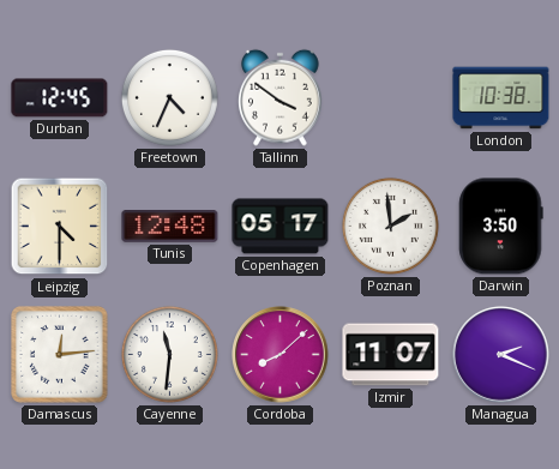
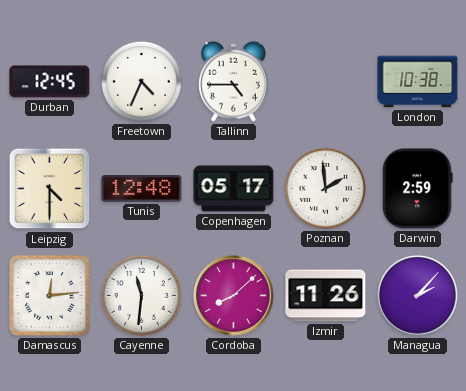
Tallinn: 3:51 -> 4:45
Darwin: 3:50 -> 2:59
Izmir: 11:07 -> 11:26
Managua: 2:19 -> 2:07
